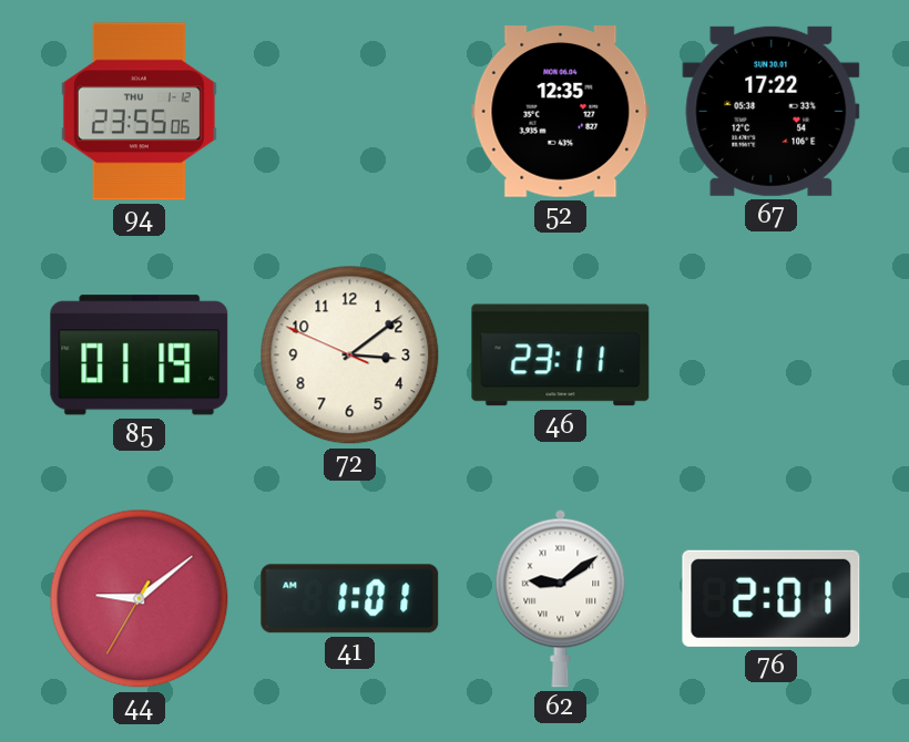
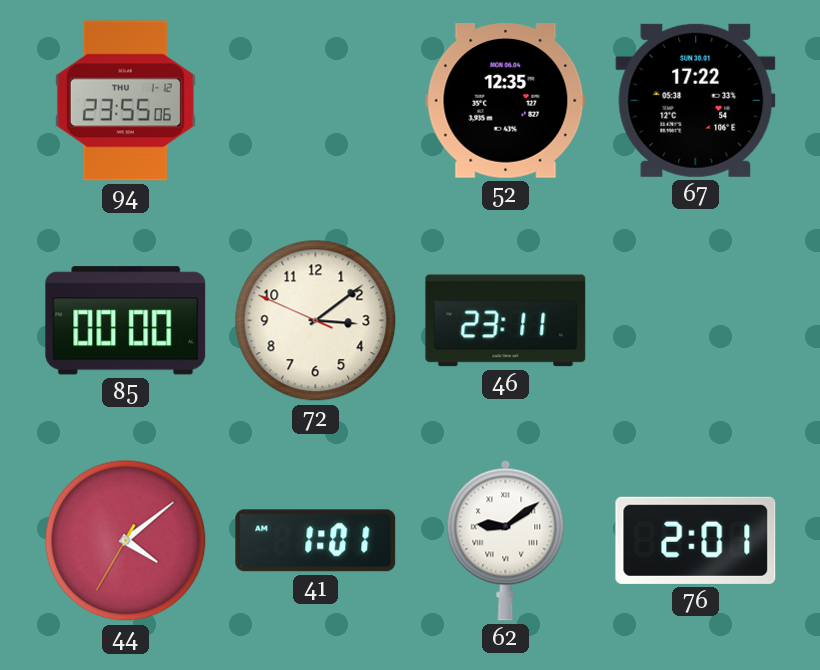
85: 01:19 -> 00:00
44: 9:08 -> 4:08
